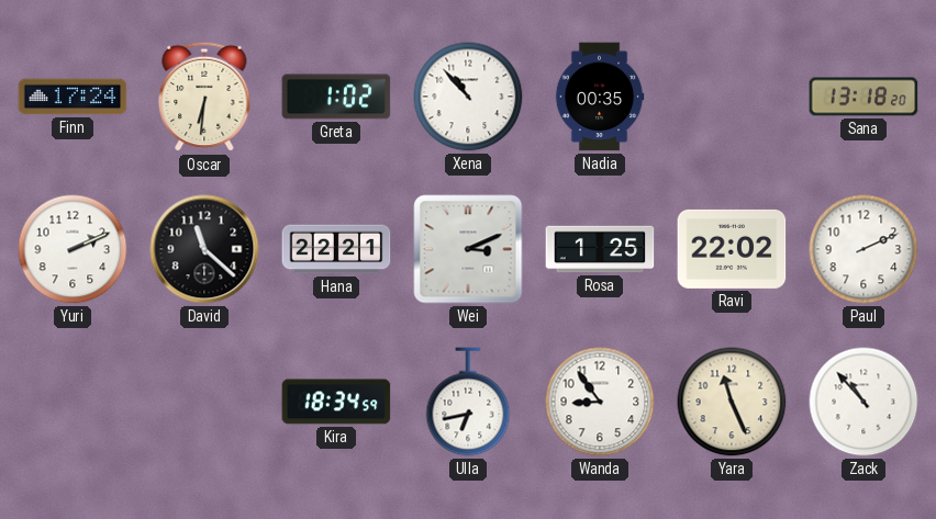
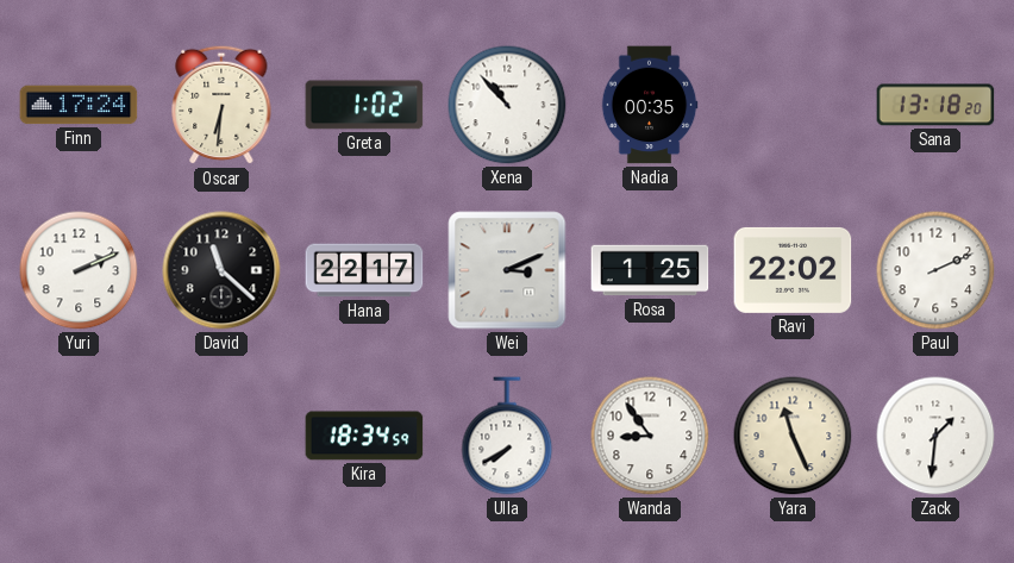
Hana: 22:21 -> 22:17
Ulla: 6:43 -> 7:40
Zack: 10:53 -> 1:31
